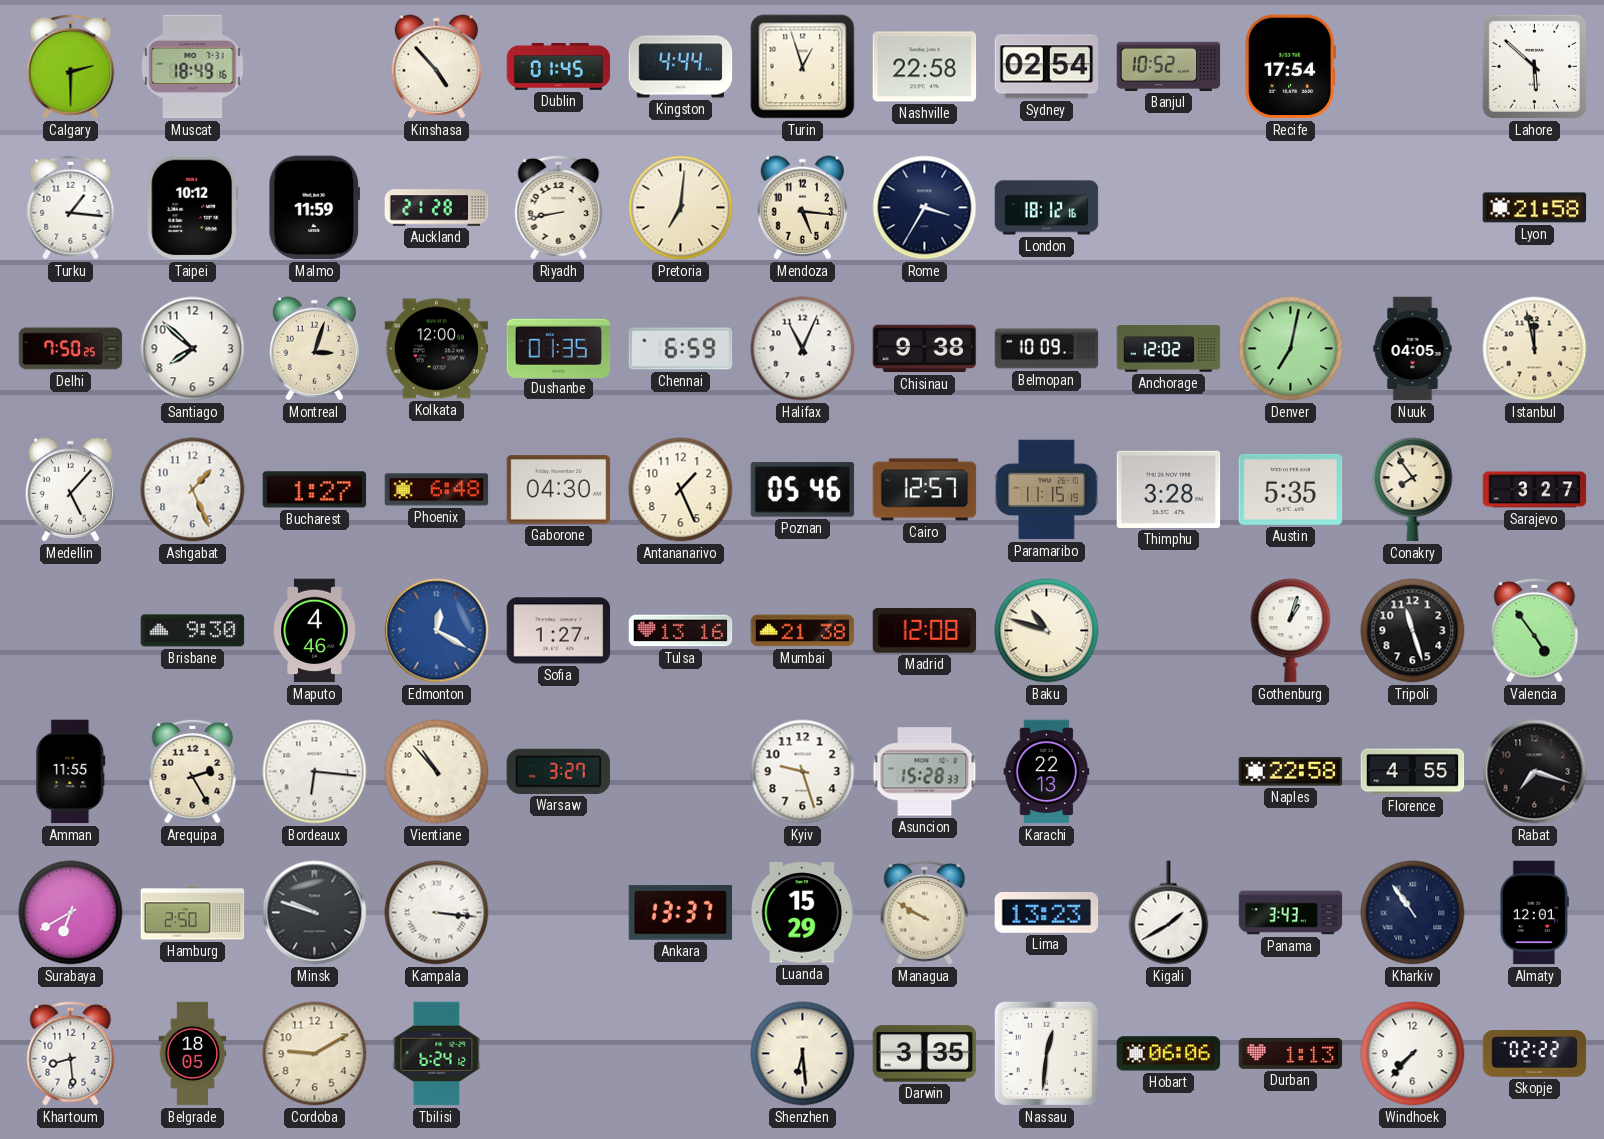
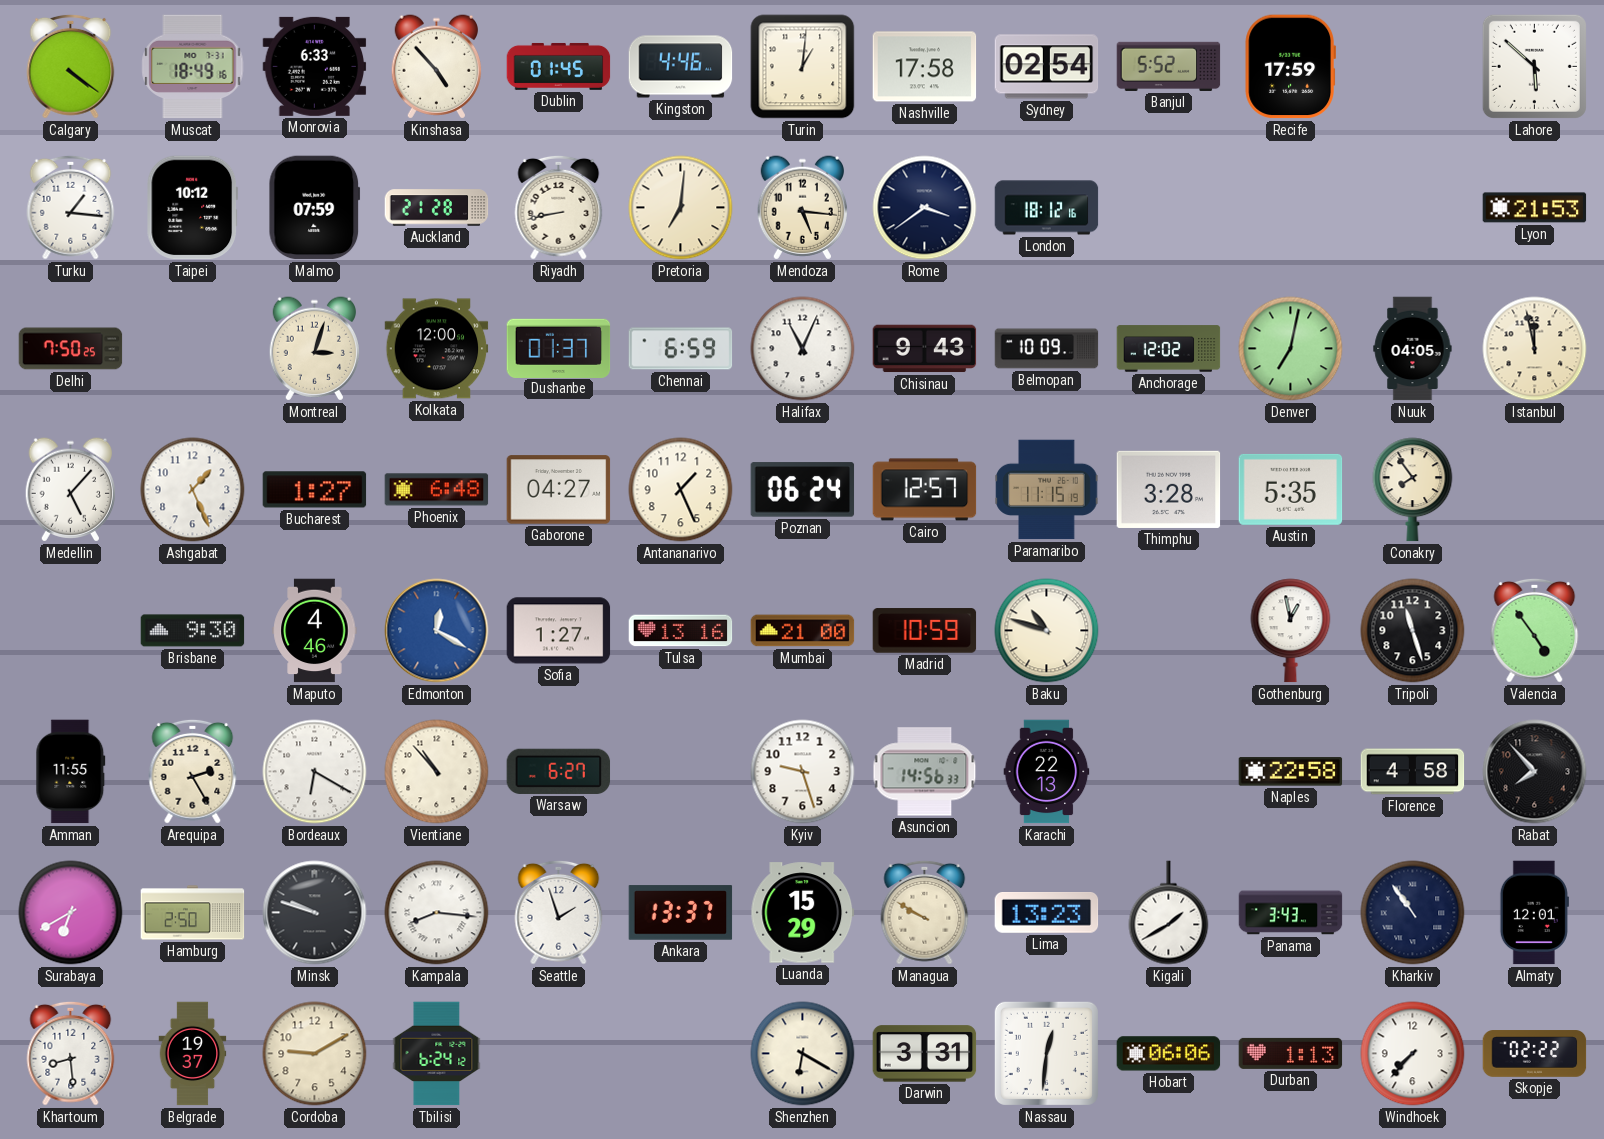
Calgary: 2:30 -> 4:21
Monrovia: none -> 6:33
Kingston: 4:44 -> 4:46
Turin: 12:57 -> 1:01
Nashville: 22:58 -> 17:58
Banjul: 10:52 -> 5:52
Recife: 17:54 -> 17:59
Malmo: 11:59 -> 07:59
Rome: 3:35 -> 3:39
Lyon: 21:58 -> 21:53
Santiago: 7:52 -> none
Dushanbe: 01:35 -> 01:37
Chisinau: 9:38 -> 9:43
Gaborone: 04:30 -> 04:27
Poznan: 05:46 -> 06:24
Sarajevo: 3:27 -> none
Mumbai: 21:38 -> 21:00
Madrid: 12:08 -> 10:59
Gothenburg: 1:03 -> 12:58
Bordeaux: 6:16 -> 6:20
Warsaw: 3:27 -> 6:27
Asuncion: 15:28 -> 14:56
Florence: 4:55 -> 4:58
Rabat: 7:18 -> 7:53
Kampala: 3:16 -> 8:16
Seattle: none -> 1:57
Belgrade: 18:05 -> 19:37
Shenzhen: 6:29 -> 6:20
Darwin: 3:35 -> 3:31
